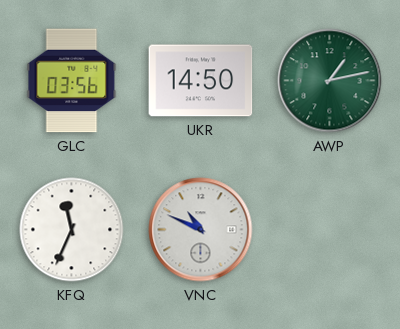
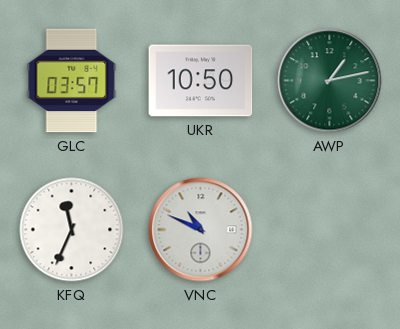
GLC: 03:56 -> 03:57
UKR: 14:50 -> 10:50
